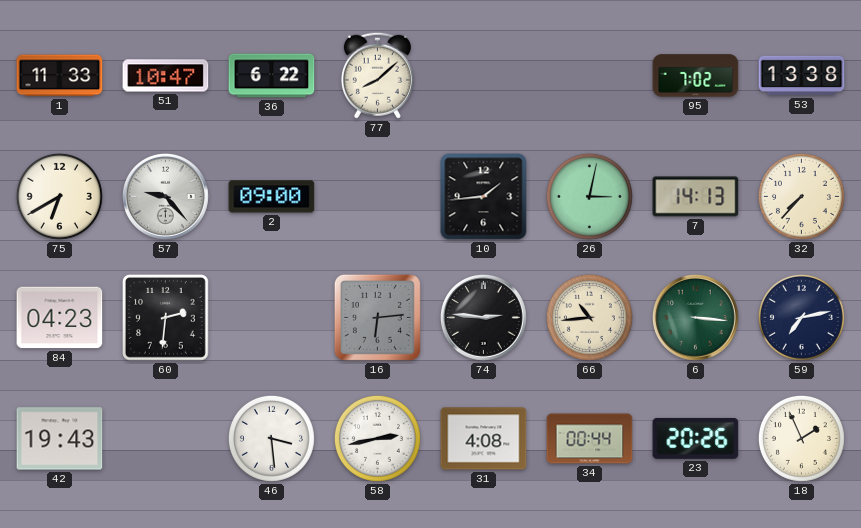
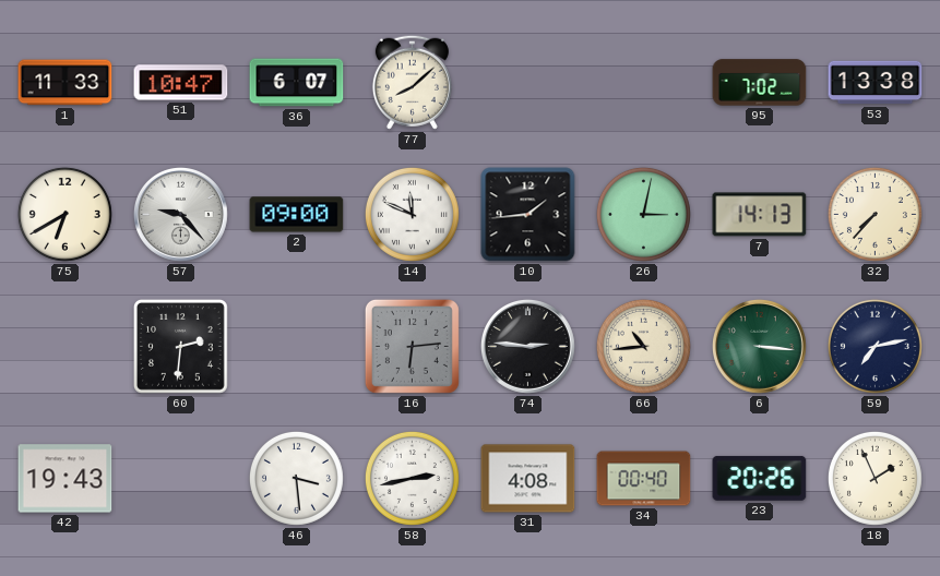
36: 6:22 -> 6:07
14: none -> 11:49
84: 04:23 -> none
34: 00:44 -> 00:40
